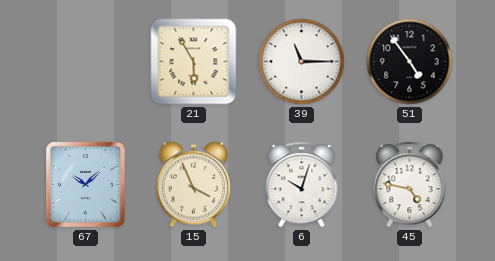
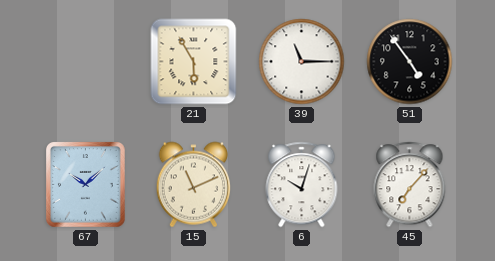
15: 3:56 -> 11:11
45: 4:47 -> 7:07
